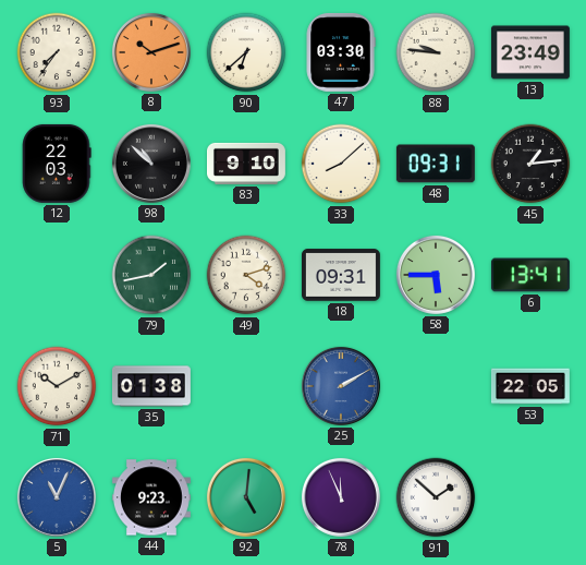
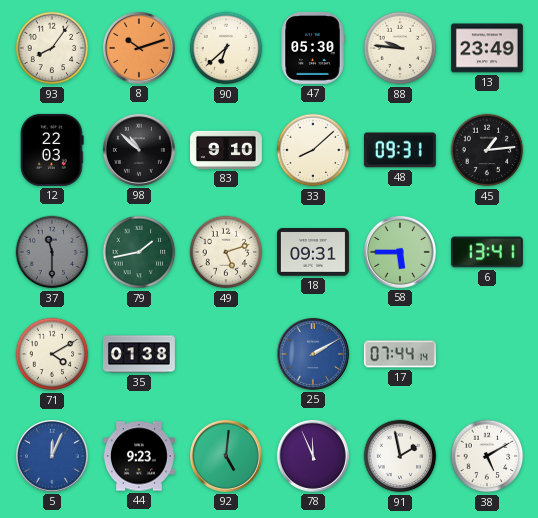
93: 7:36 -> 8:06
47: 03:30 -> 05:30
37: none -> 11:30
49: 4:12 -> 5:12
71: 10:10 -> 4:10
17: none -> 07:44
53: 22:05 -> none
5: 11:04 -> 12:04
91: 1:52 -> 1:58
38: none -> 5:10
